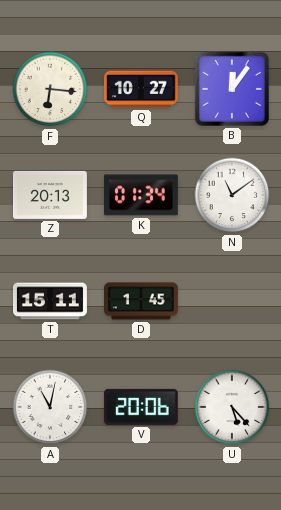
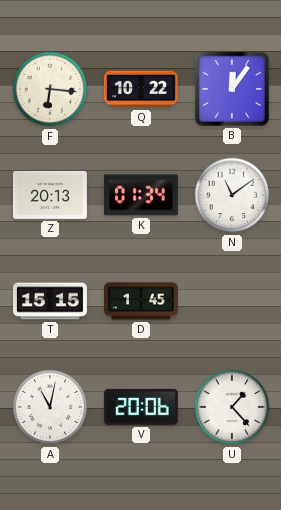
Q: 10:27 -> 10:22
T: 15:11 -> 15:15
U: 5:23 -> 1:23
